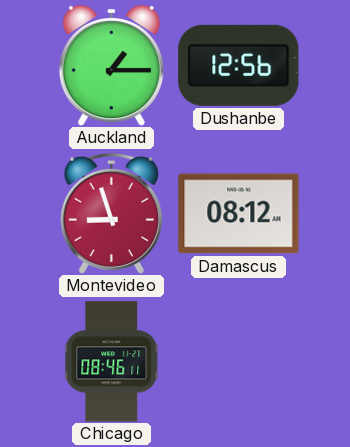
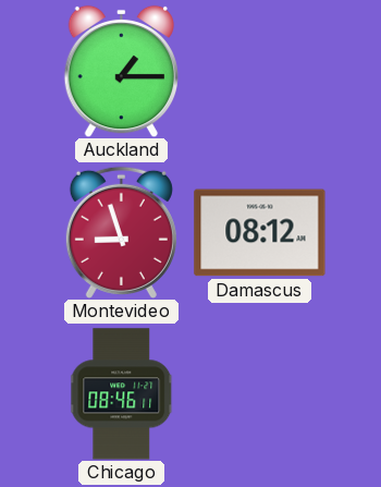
Dushanbe: 12:56 -> none
